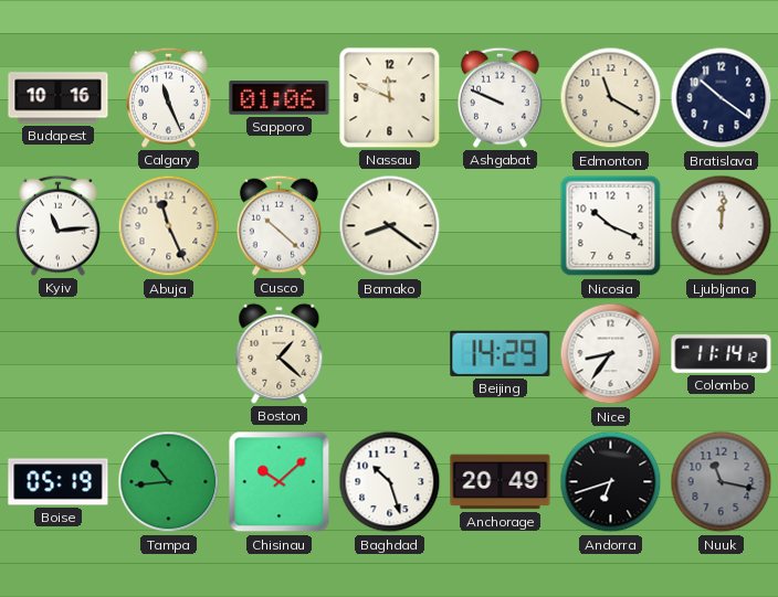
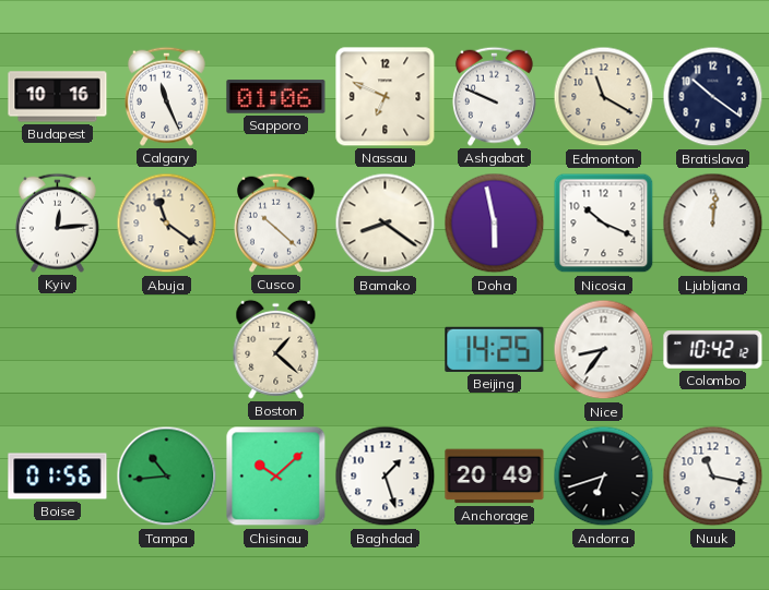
Nassau: 11:49 -> 6:49
Kyiv: 11:14 -> 12:14
Abuja: 11:26 -> 11:21
Doha: none -> 5:58
Beijing: 14:29 -> 14:25
Colombo: 11:14 -> 10:42
Boise: 05:19 -> 01:56
Baghdad: 10:27 -> 1:27
Nuuk dial: grey -> white
